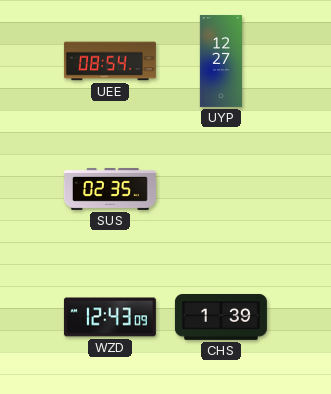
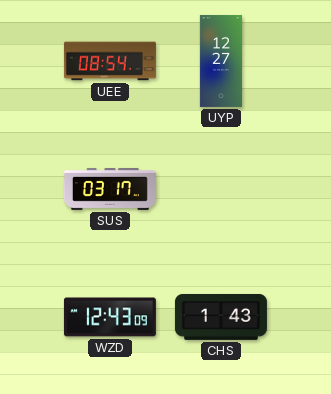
SUS: 02:35 -> 03:17
CHS: 1:39 -> 1:43
